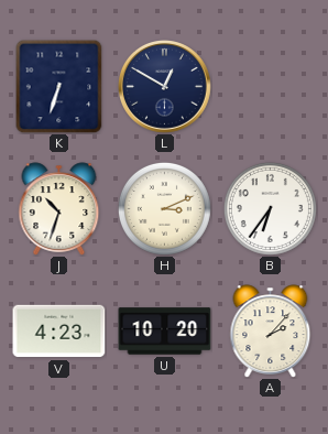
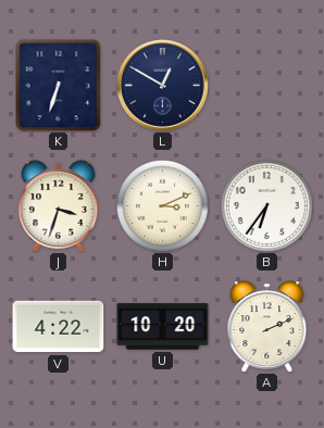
J: 10:33 -> 3:33
V: 4:23 -> 4:22
A: 2:07 -> 2:11
